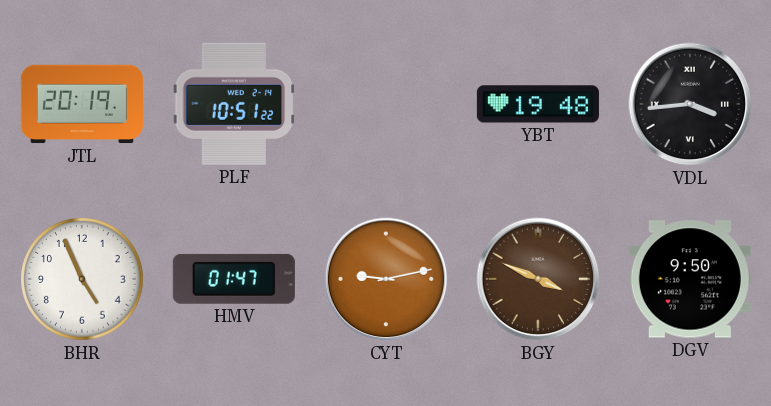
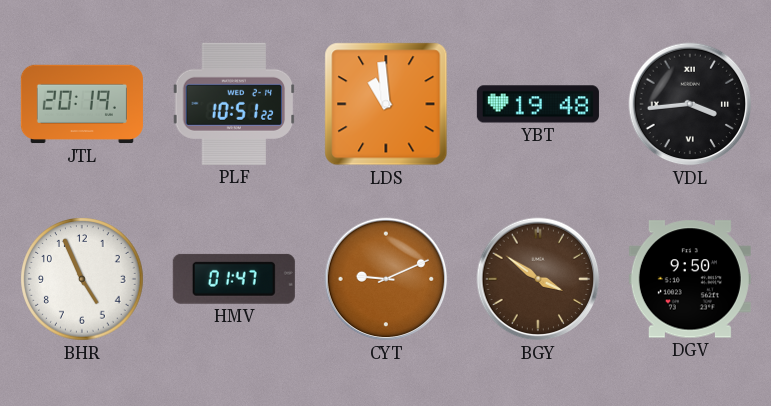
LDS: none -> 10:59
CYT: 9:13 -> 9:11
BGY: 3:49 -> 3:51
